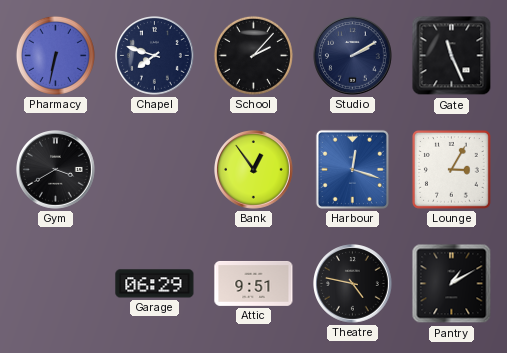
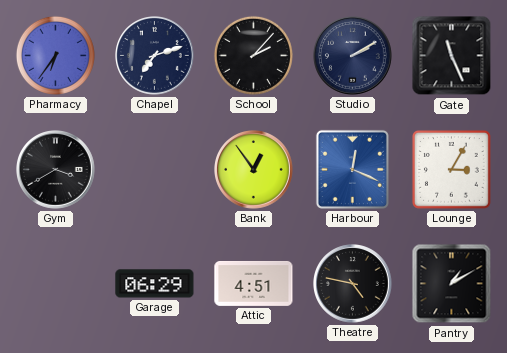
Pharmacy: 6:32 -> 6:36
Chapel: 7:48 -> 7:12
Harbour: 12:18 -> 12:19
Attic: 9:51 -> 4:51
